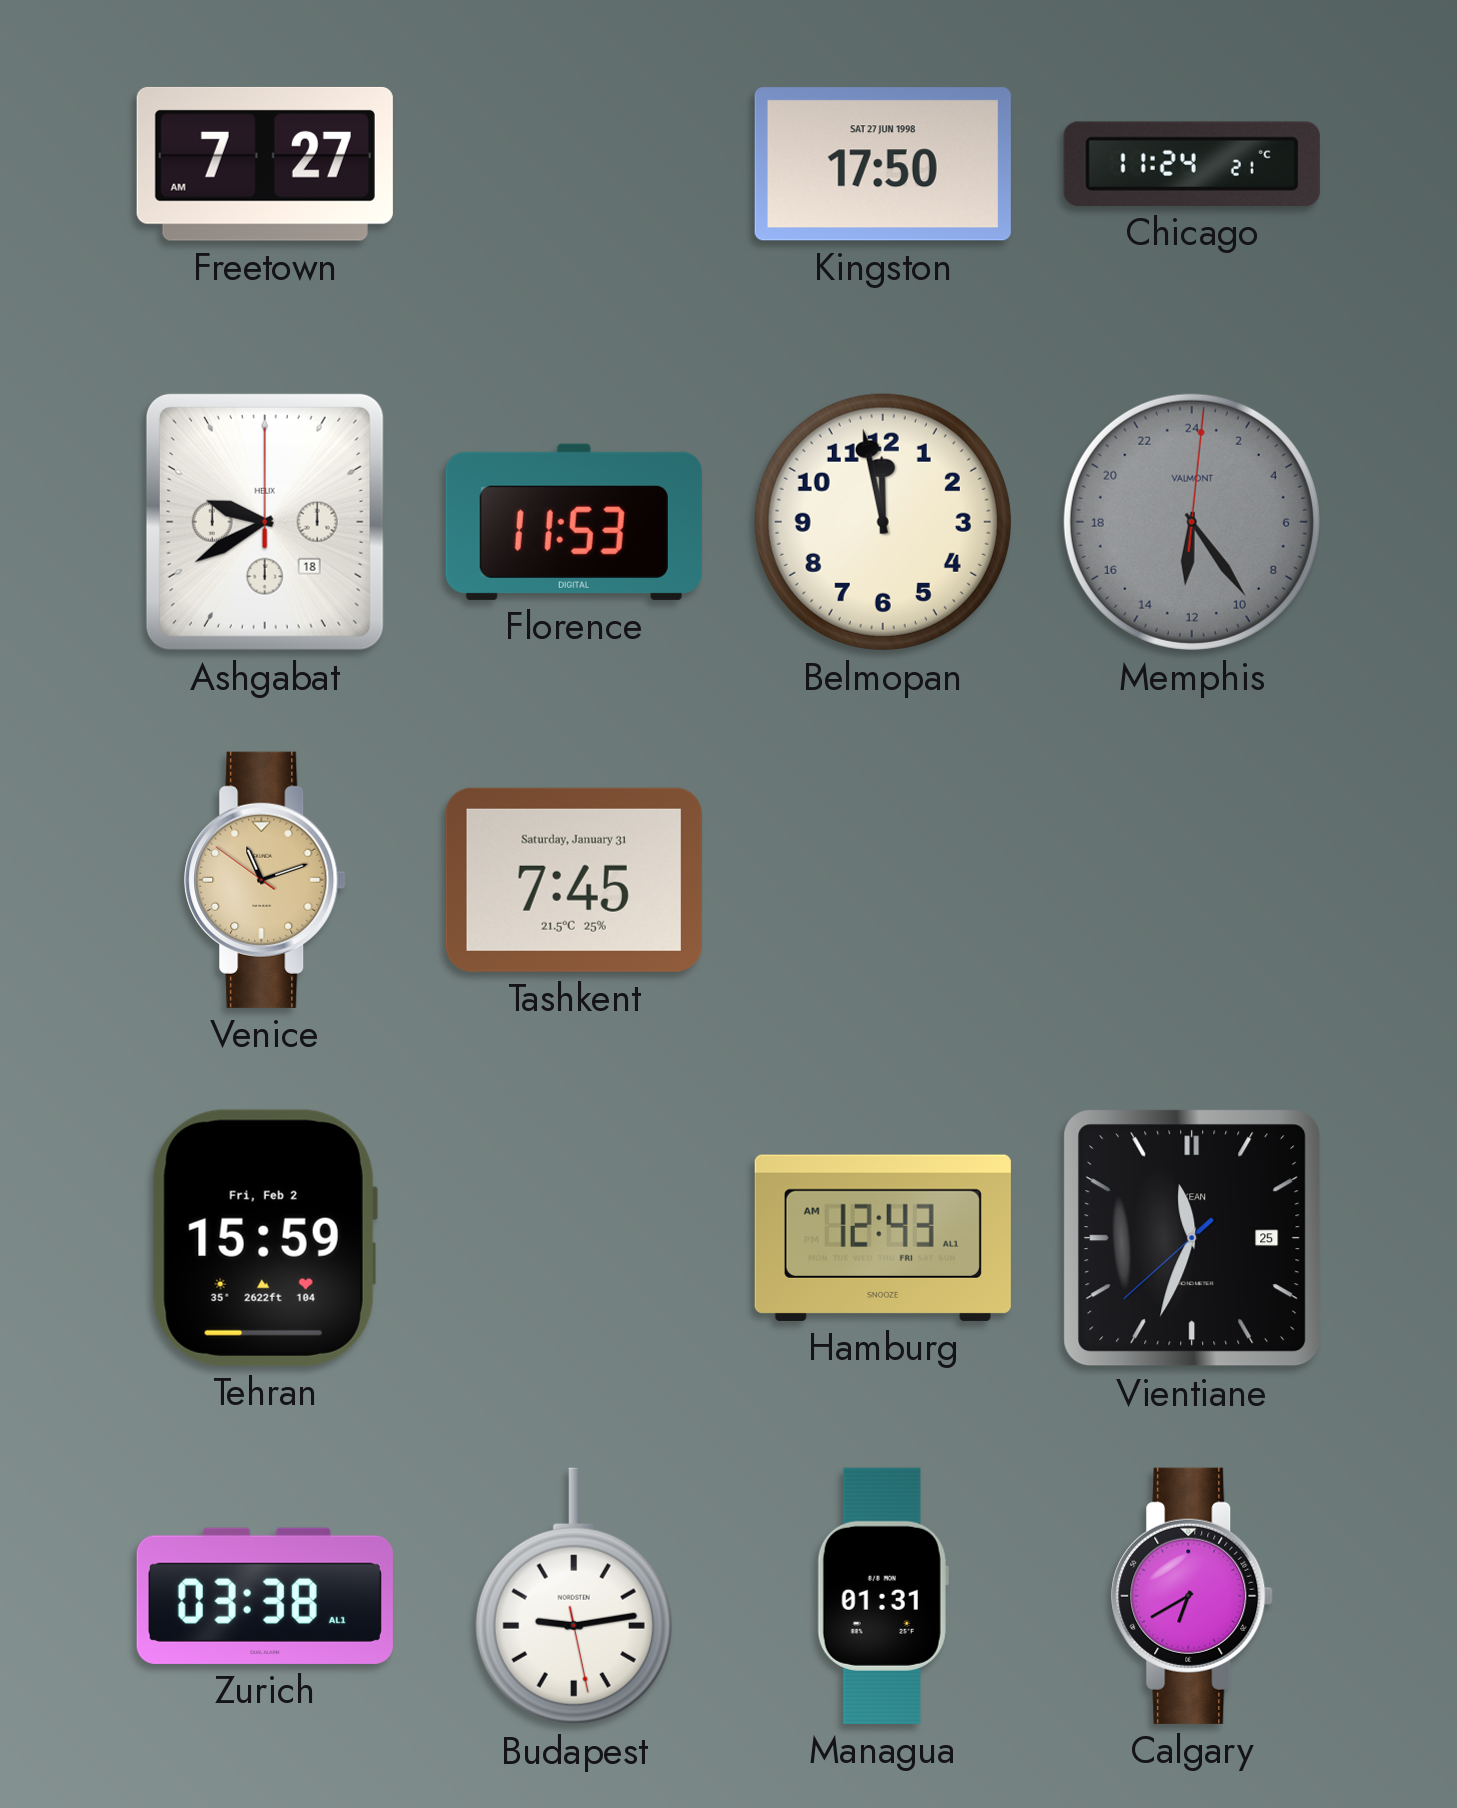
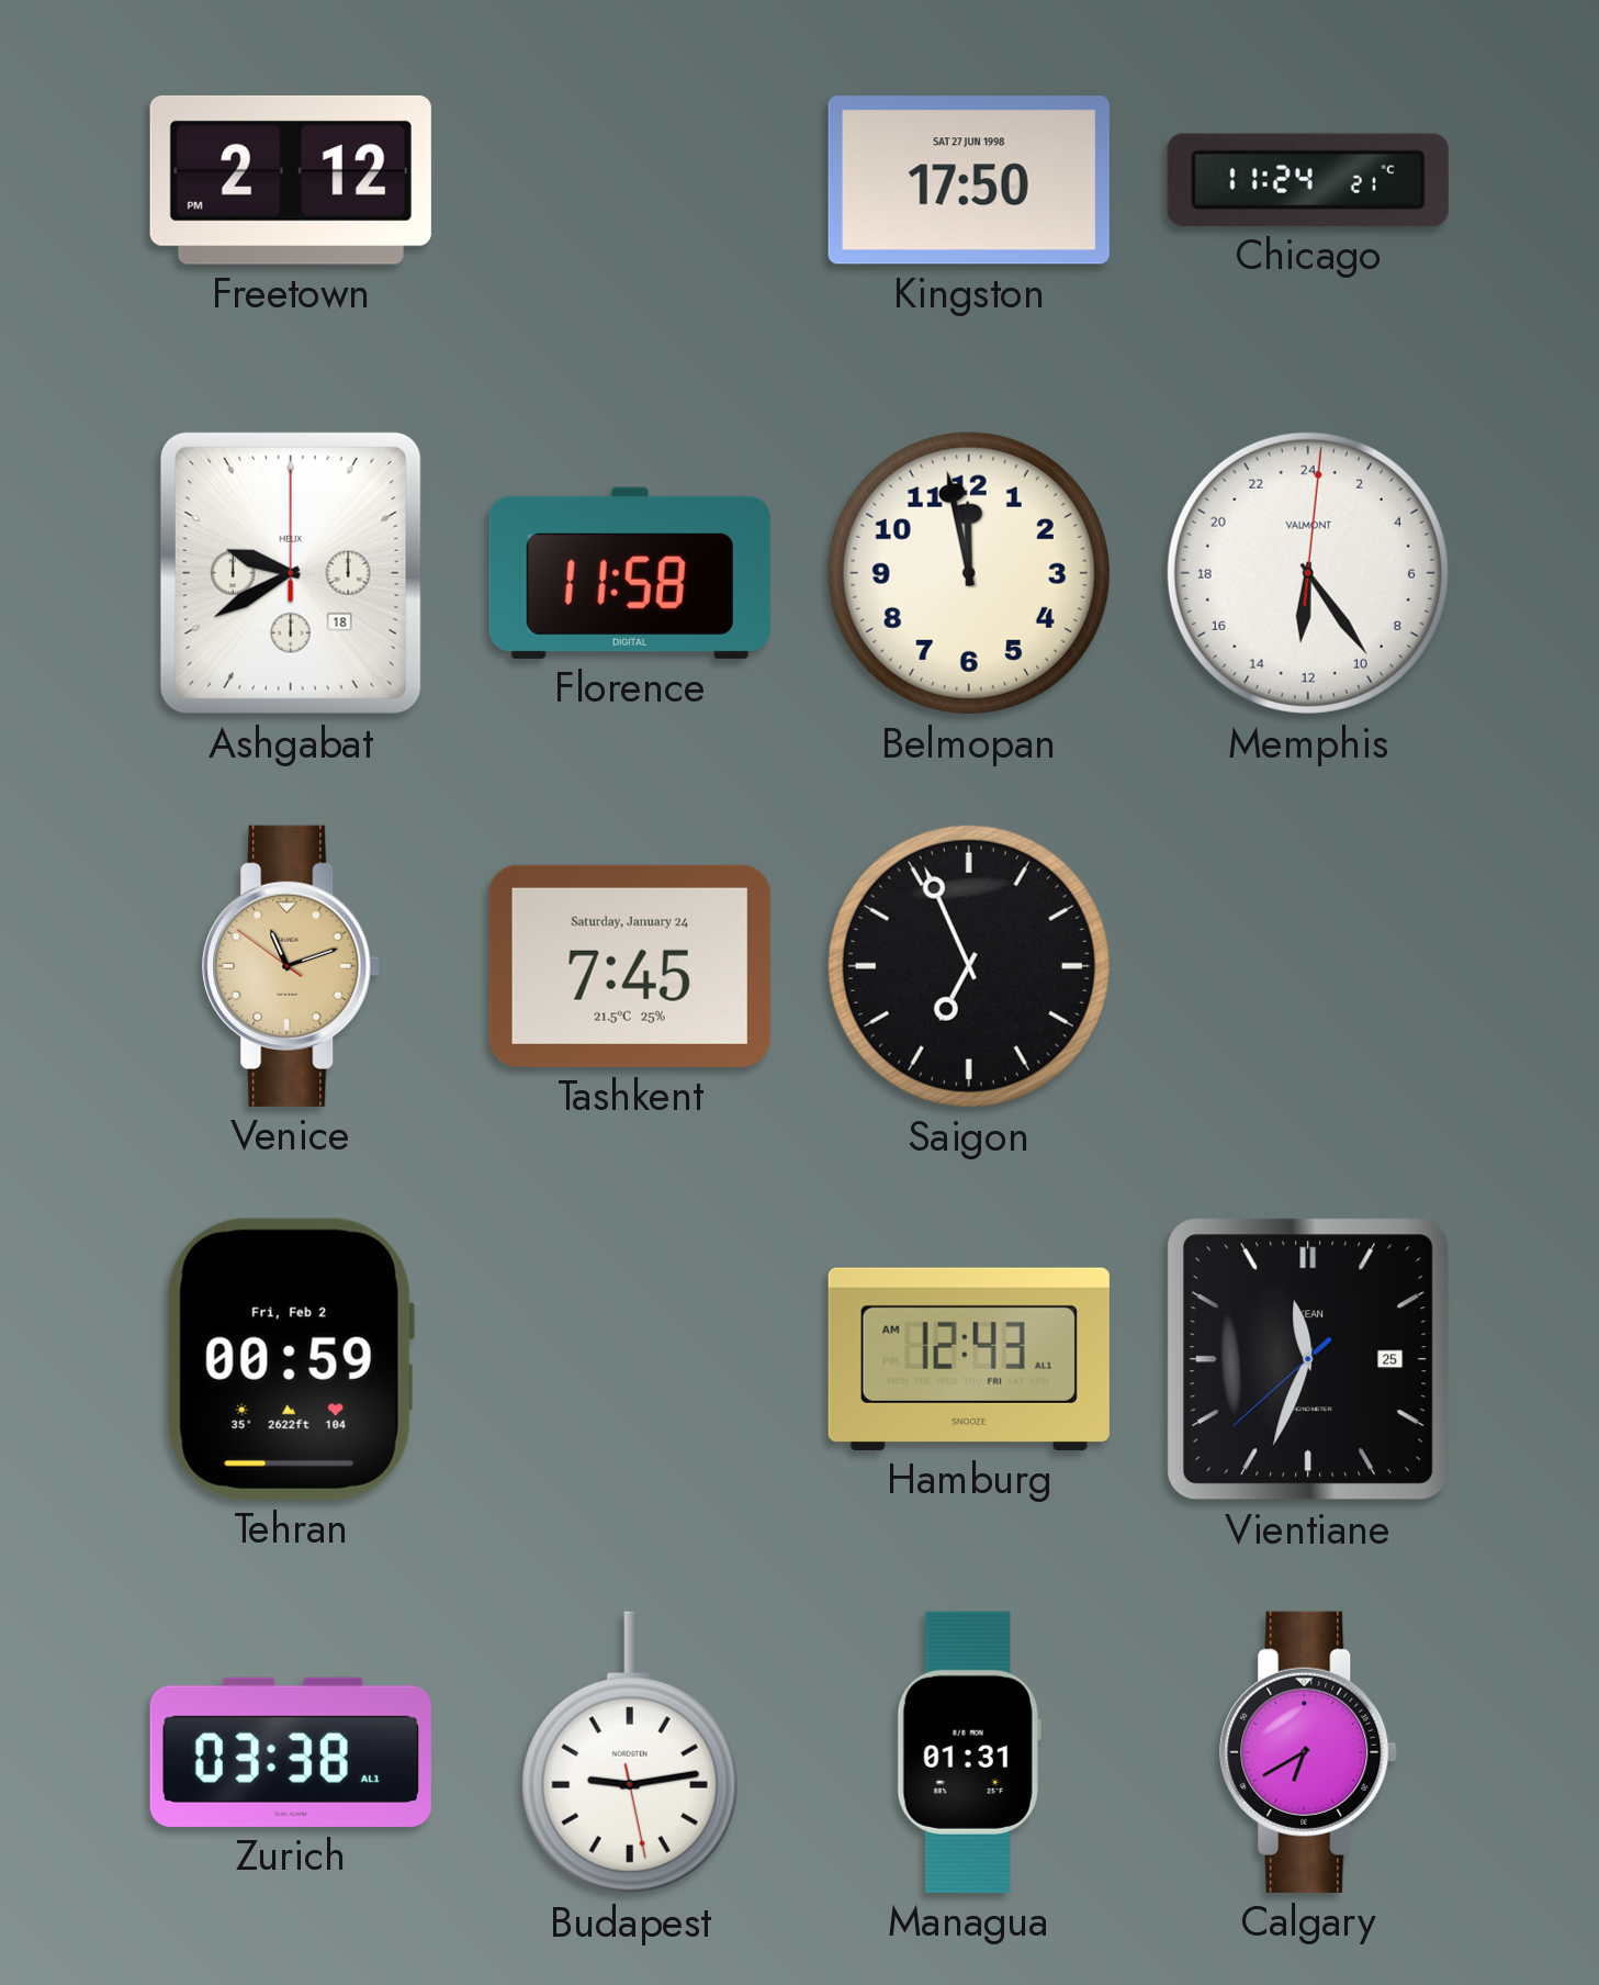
Freetown: 7:27 -> 2:12
Florence: 11:53 -> 11:58
Memphis dial: grey -> white
Tashkent date: Saturday, January 31 -> Saturday, January 24
Saigon: none -> 6:56
Tehran: 15:59 -> 00:59
